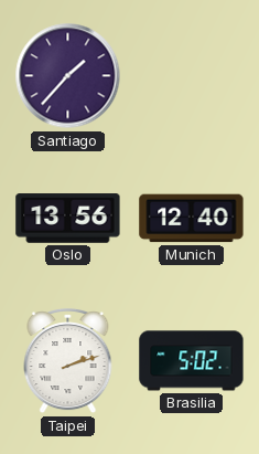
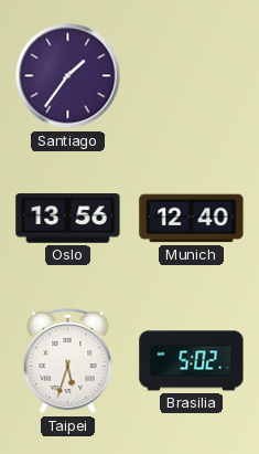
Santiago: 1:37 -> 1:36
Taipei: 2:12 -> 5:33
